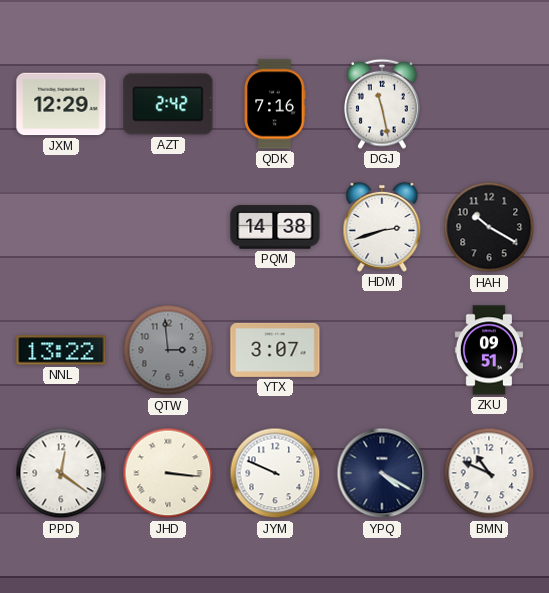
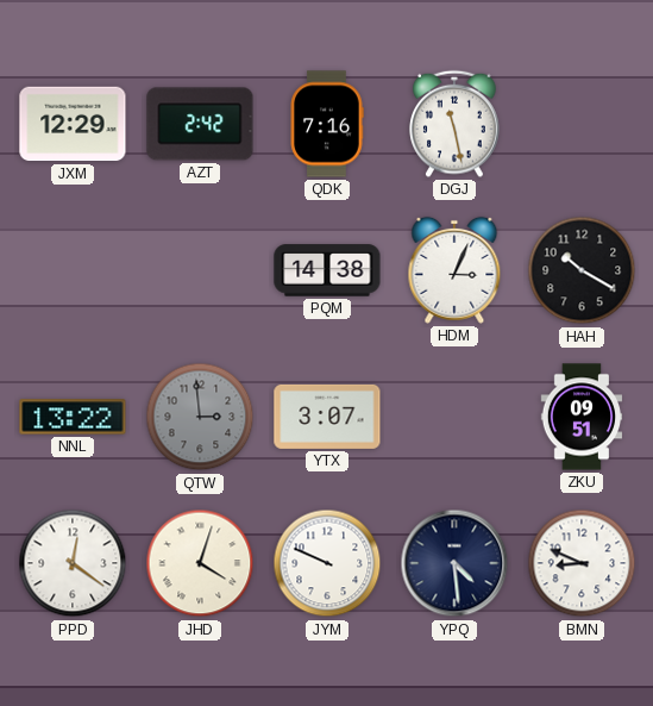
HDM: 2:42 -> 3:04
JHD: 3:16 -> 4:03
YPQ: 4:20 -> 4:29
BMN: 10:49 -> 8:49
